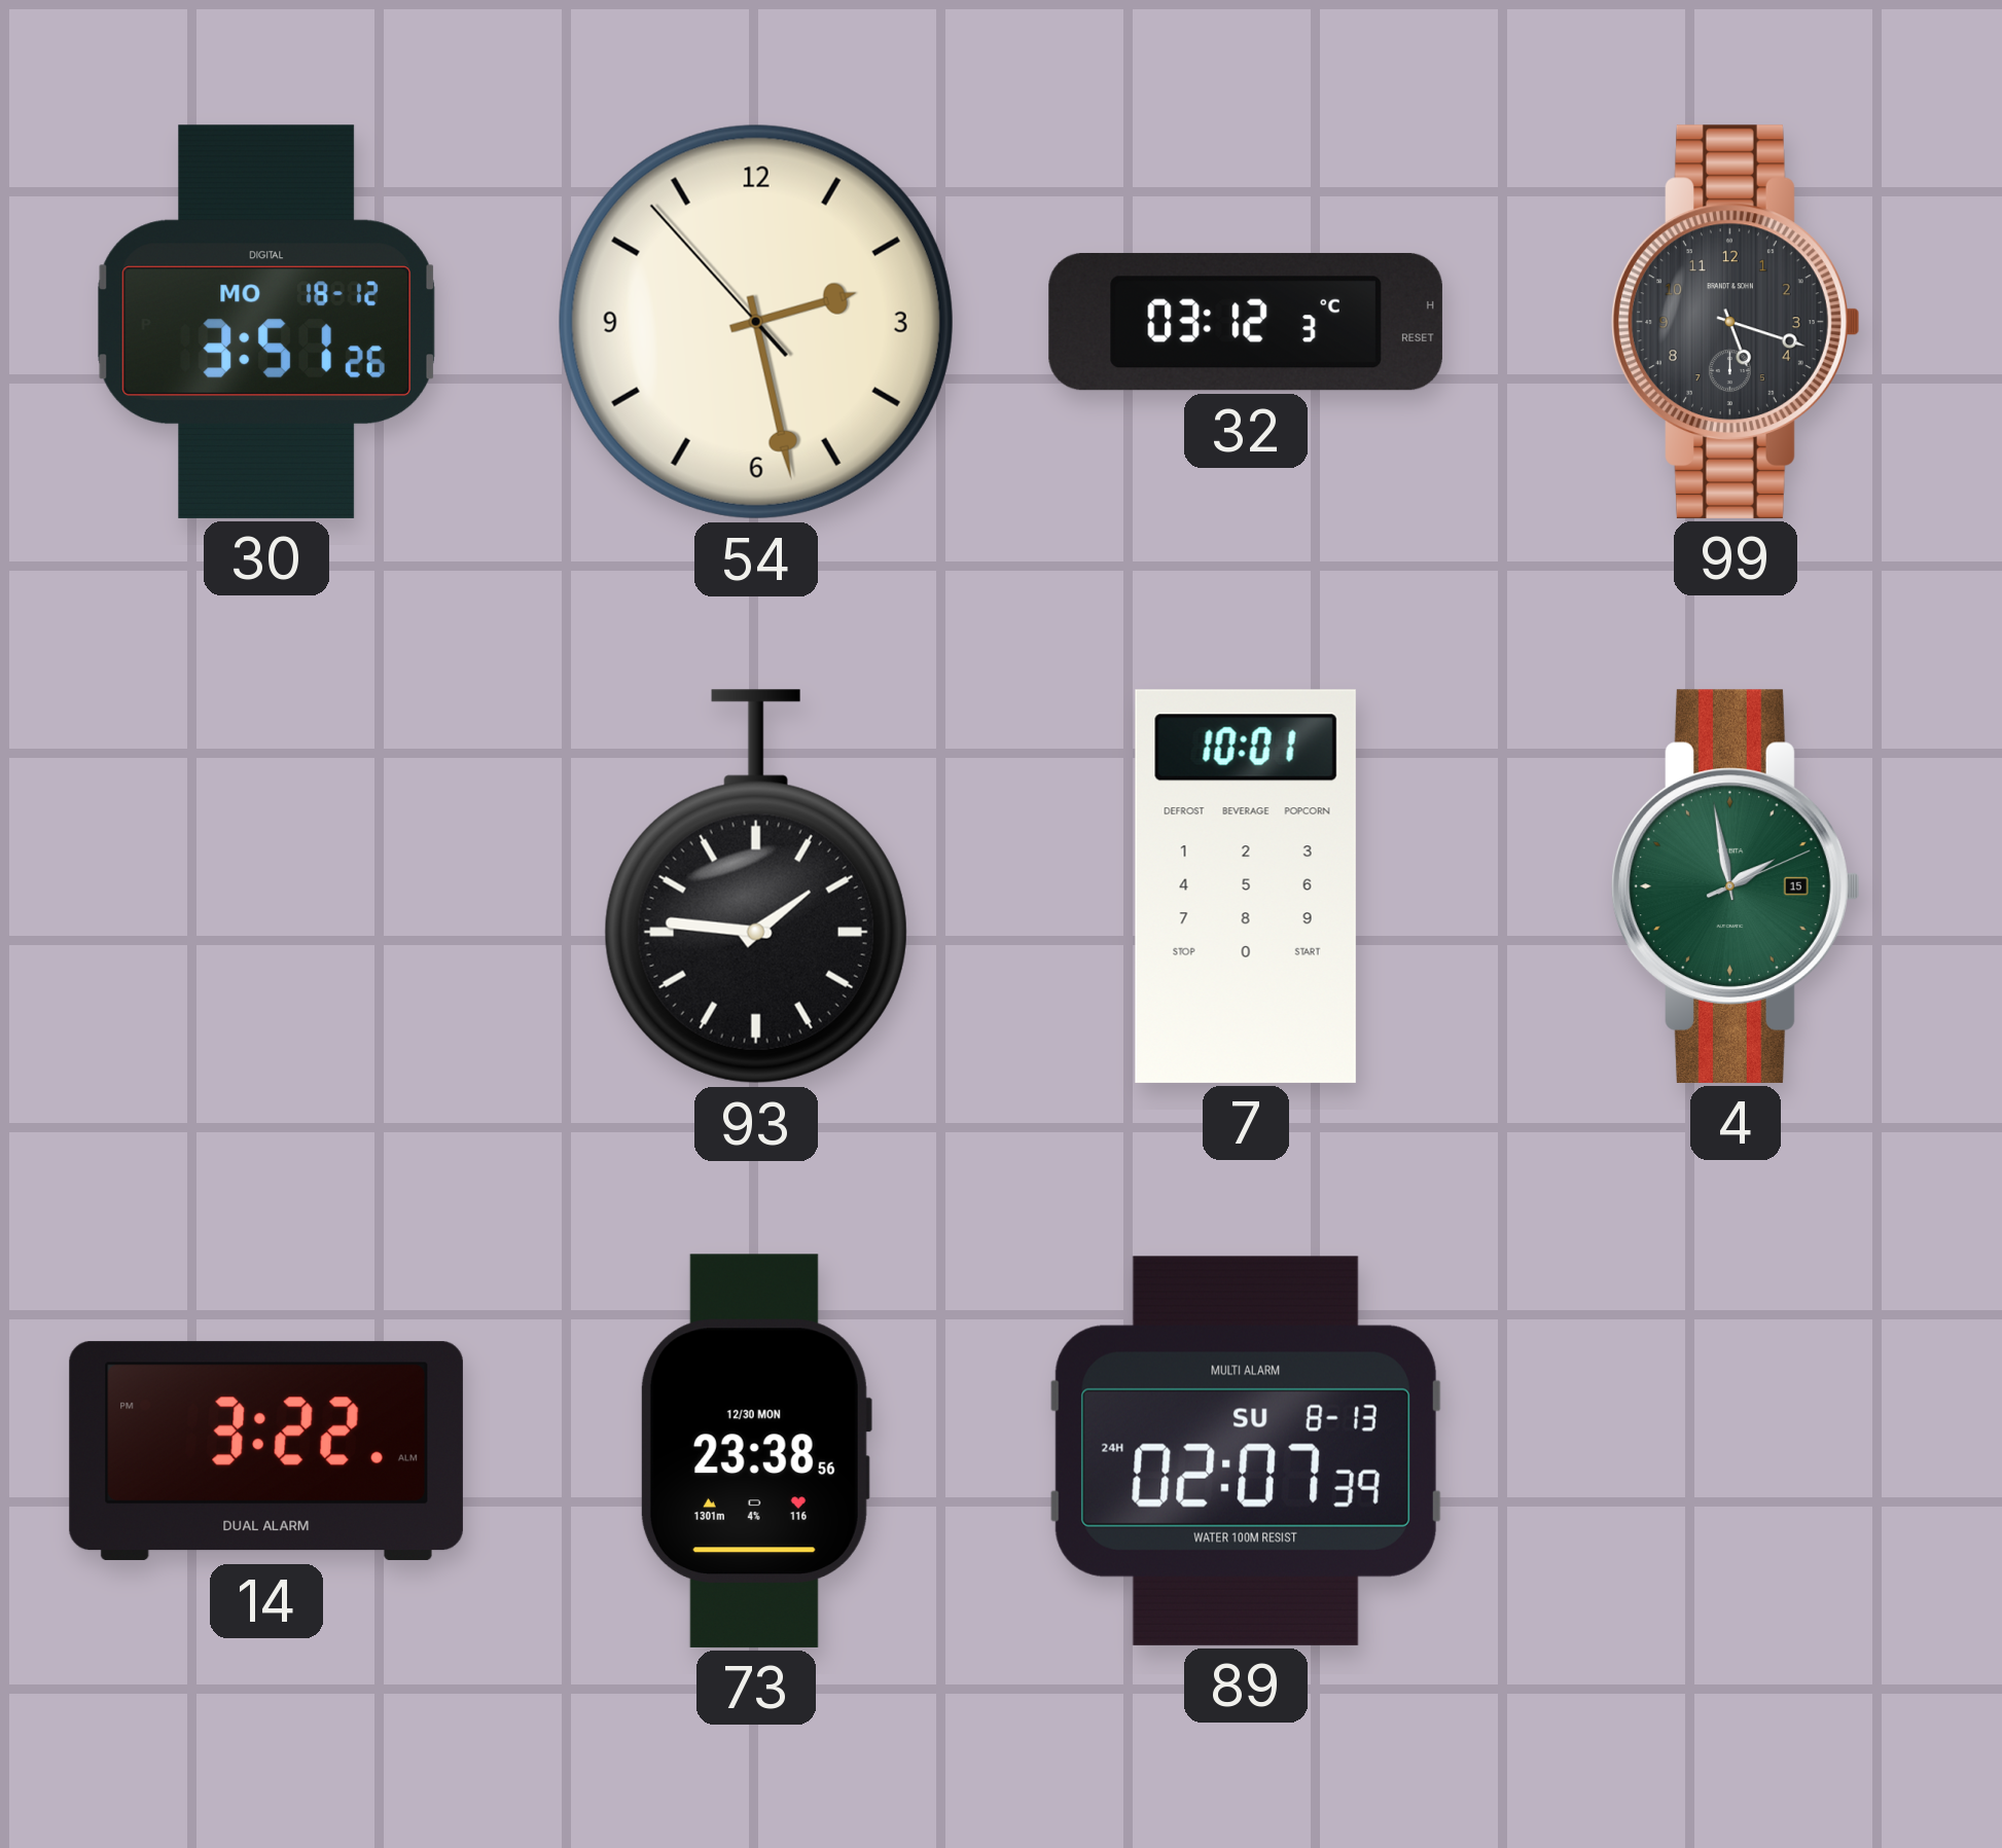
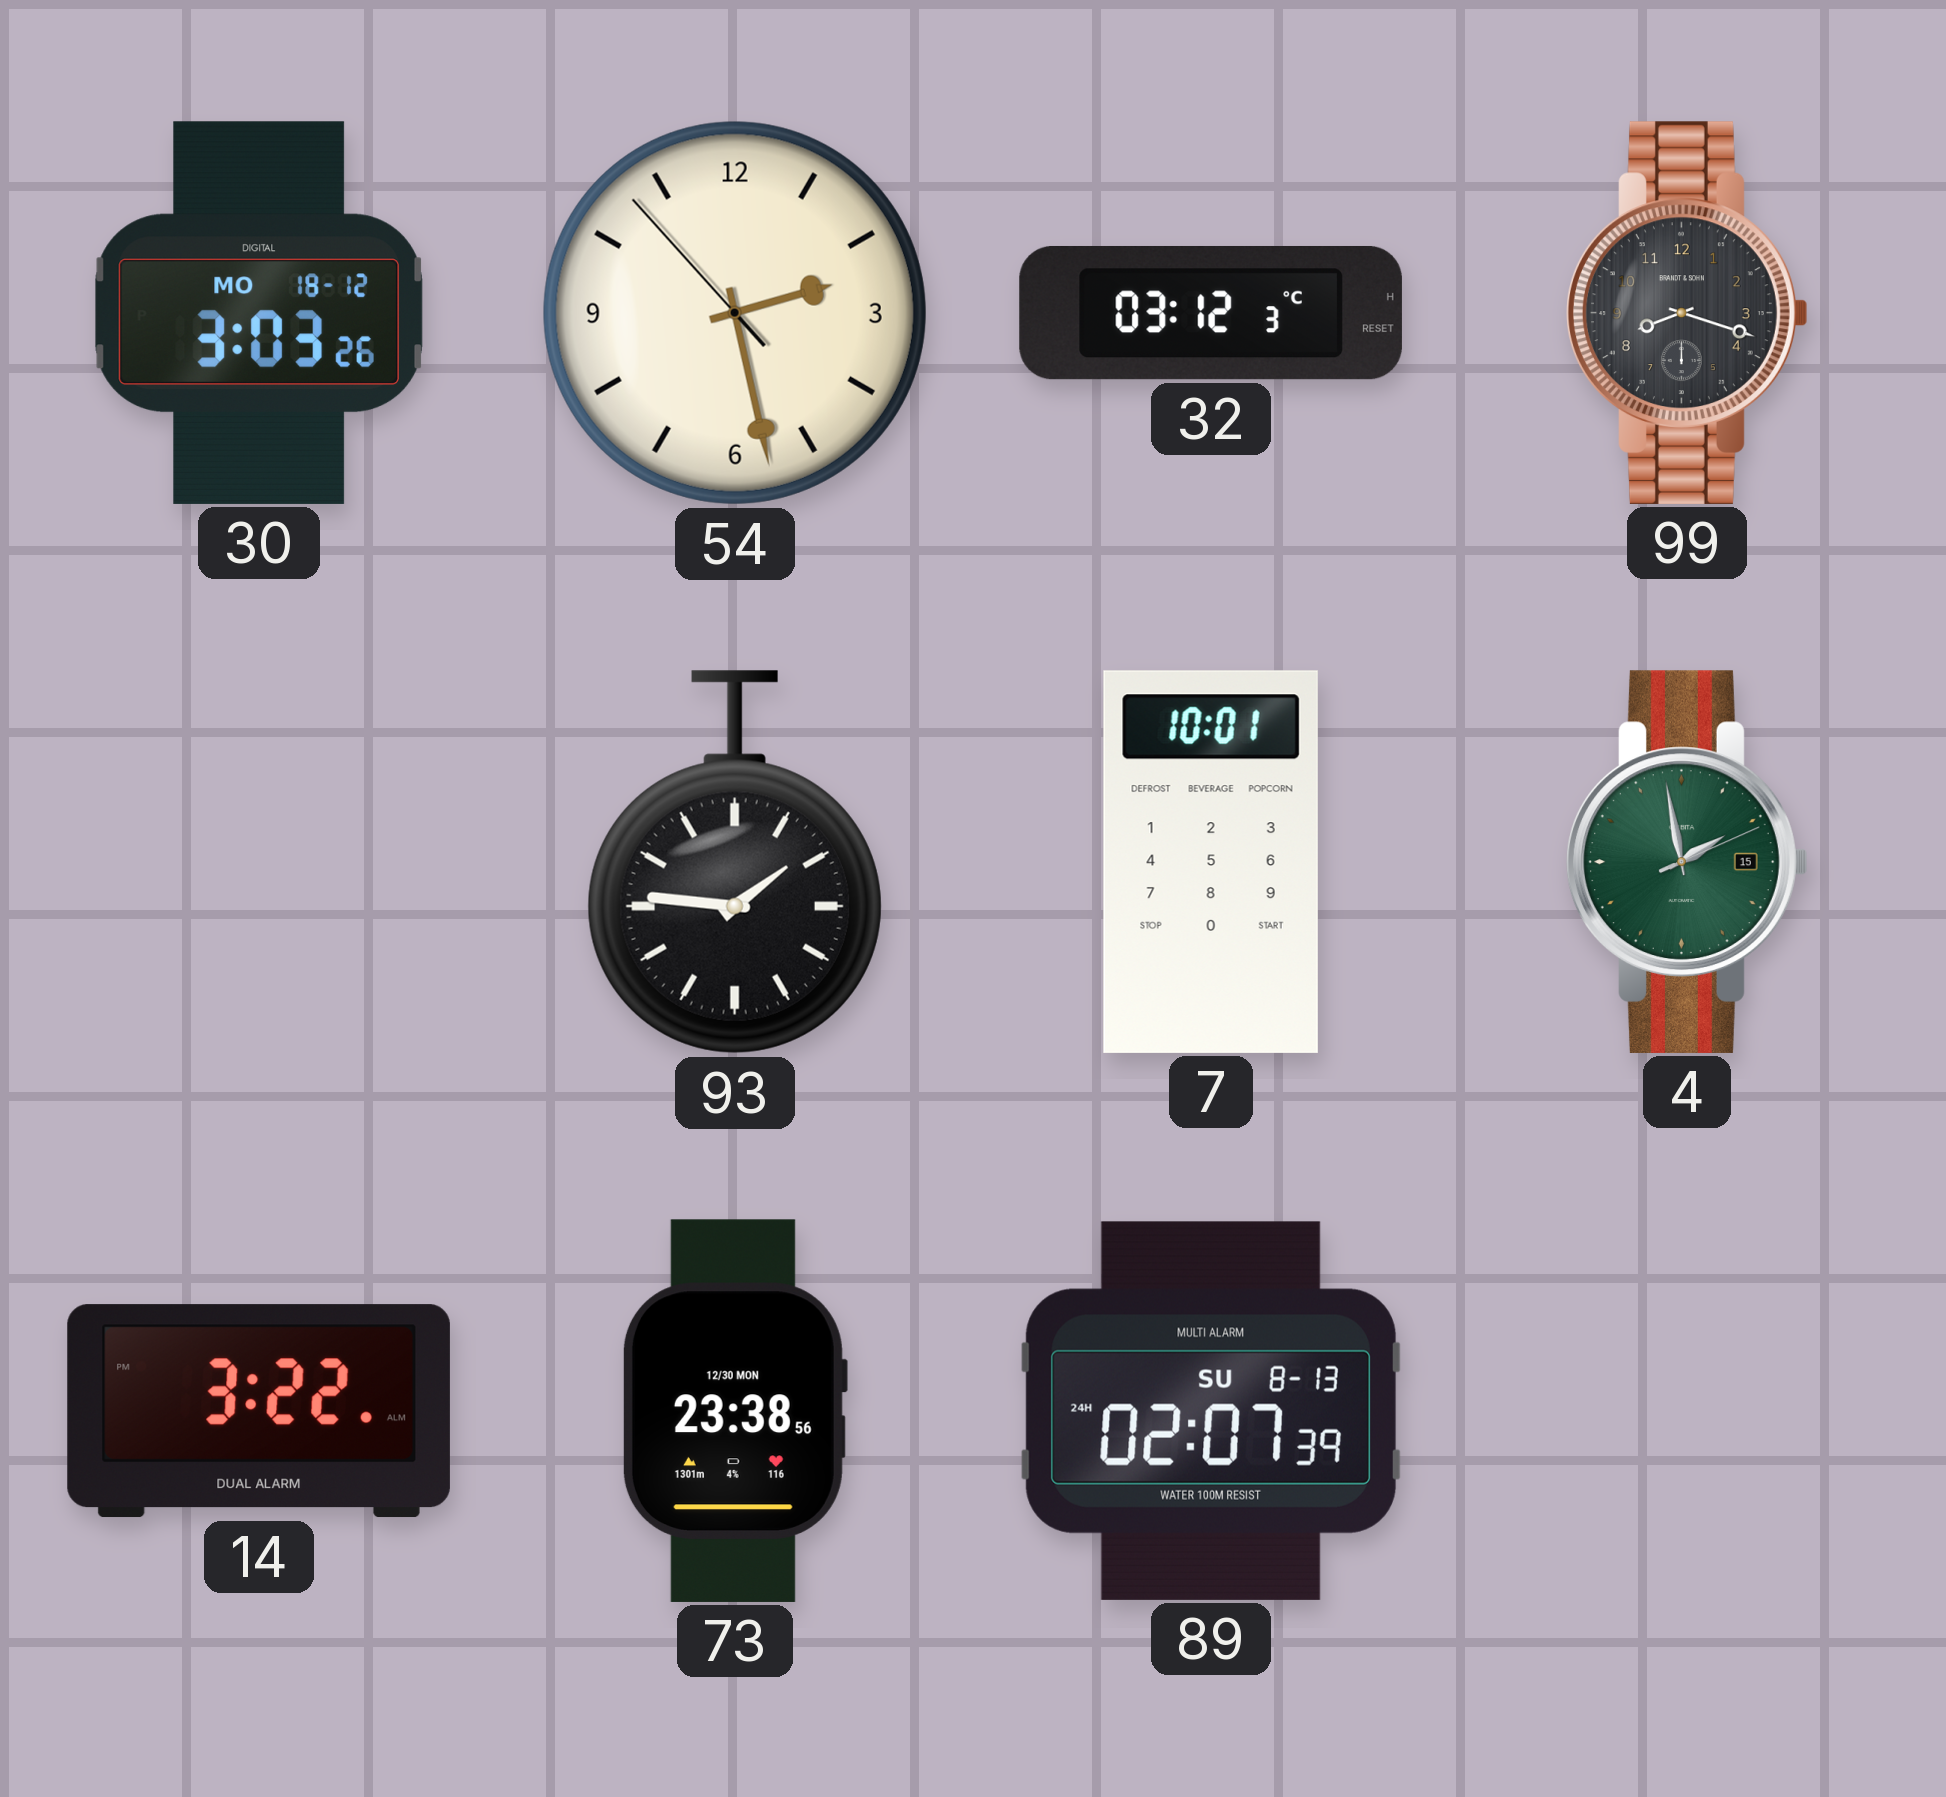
30: 3:51 -> 3:03
99: 5:18 -> 8:18
